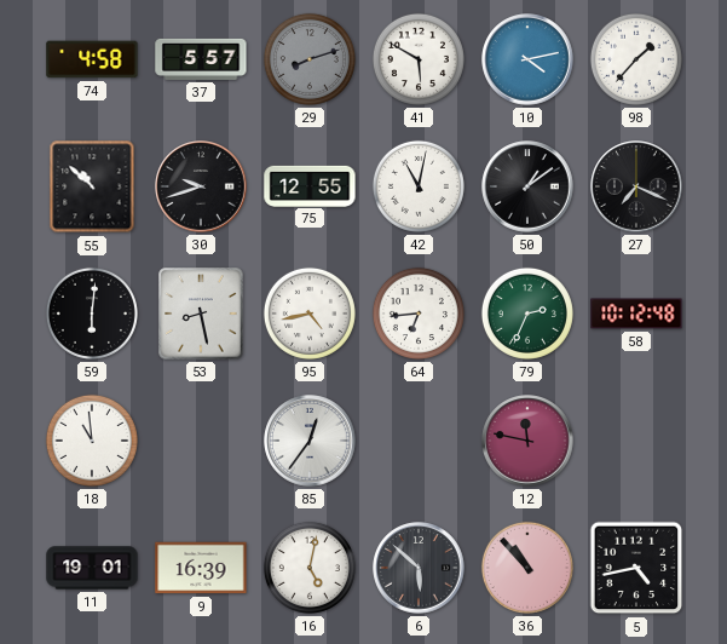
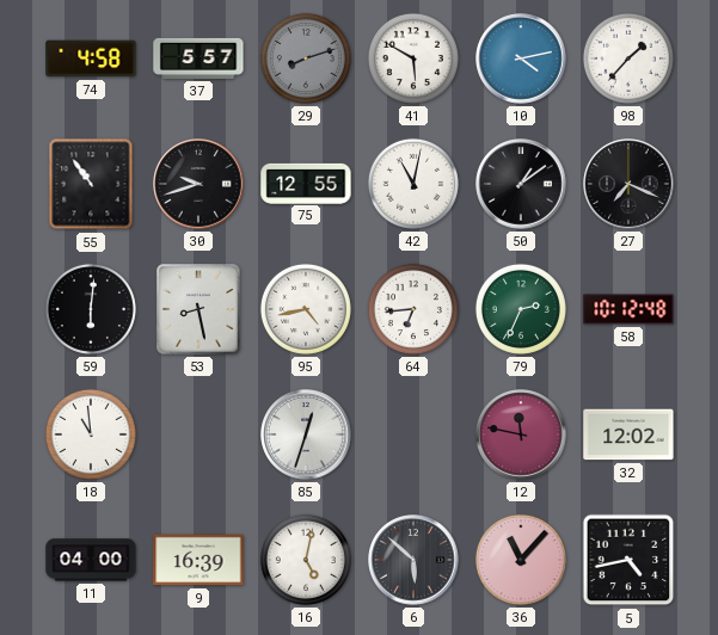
55: 10:52 -> 10:54
85: 12:36 -> 12:33
32: none -> 12:02
11: 19:01 -> 04:00
36: 10:53 -> 11:07
